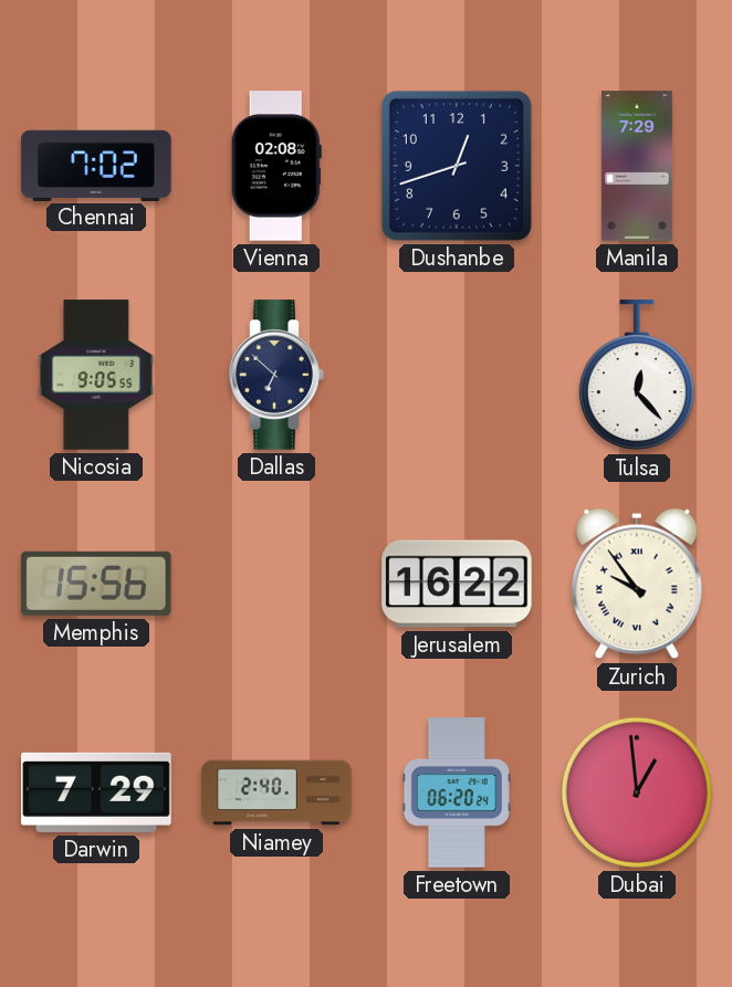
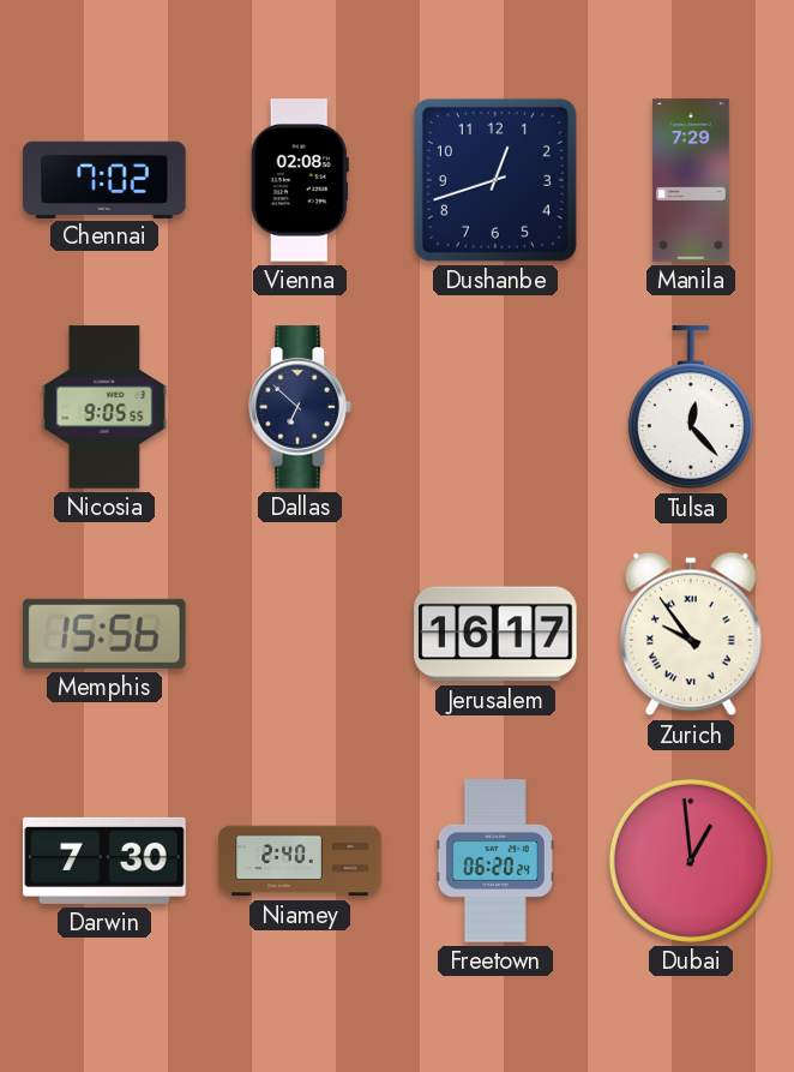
Jerusalem: 16:22 -> 16:17
Darwin: 7:29 -> 7:30
